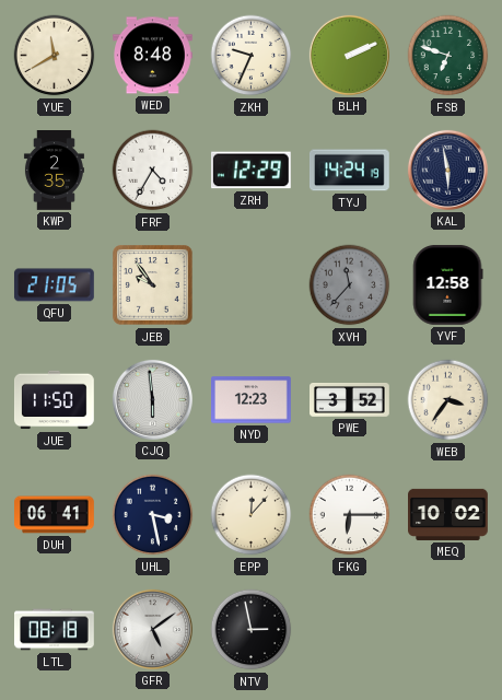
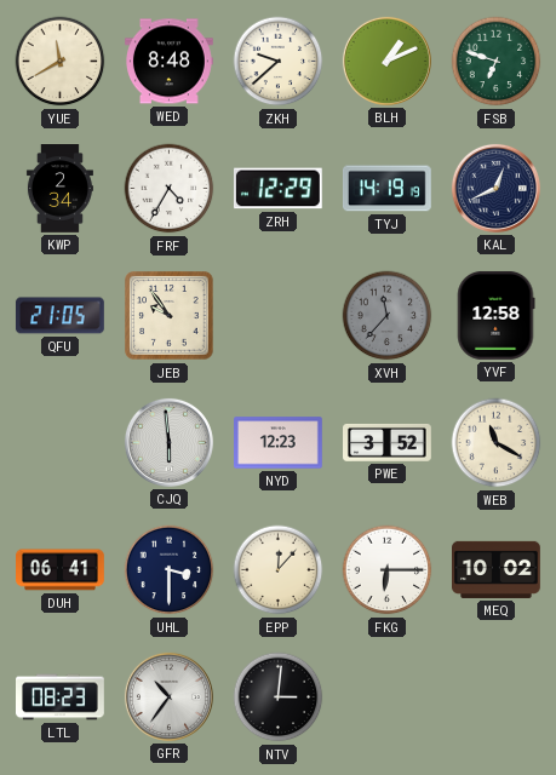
ZKH: 9:34 -> 9:38
BLH: 2:11 -> 1:11
KWP: 2:35 -> 2:34
TYJ: 14:24 -> 14:19
KAL: 5:58 -> 12:41
JUE: 11:50 -> none
WEB: 3:36 -> 11:20
UHL: 3:28 -> 3:30
LTL: 08:18 -> 08:23
GFR: 5:09 -> 10:36
NTV: 2:58 -> 3:01
